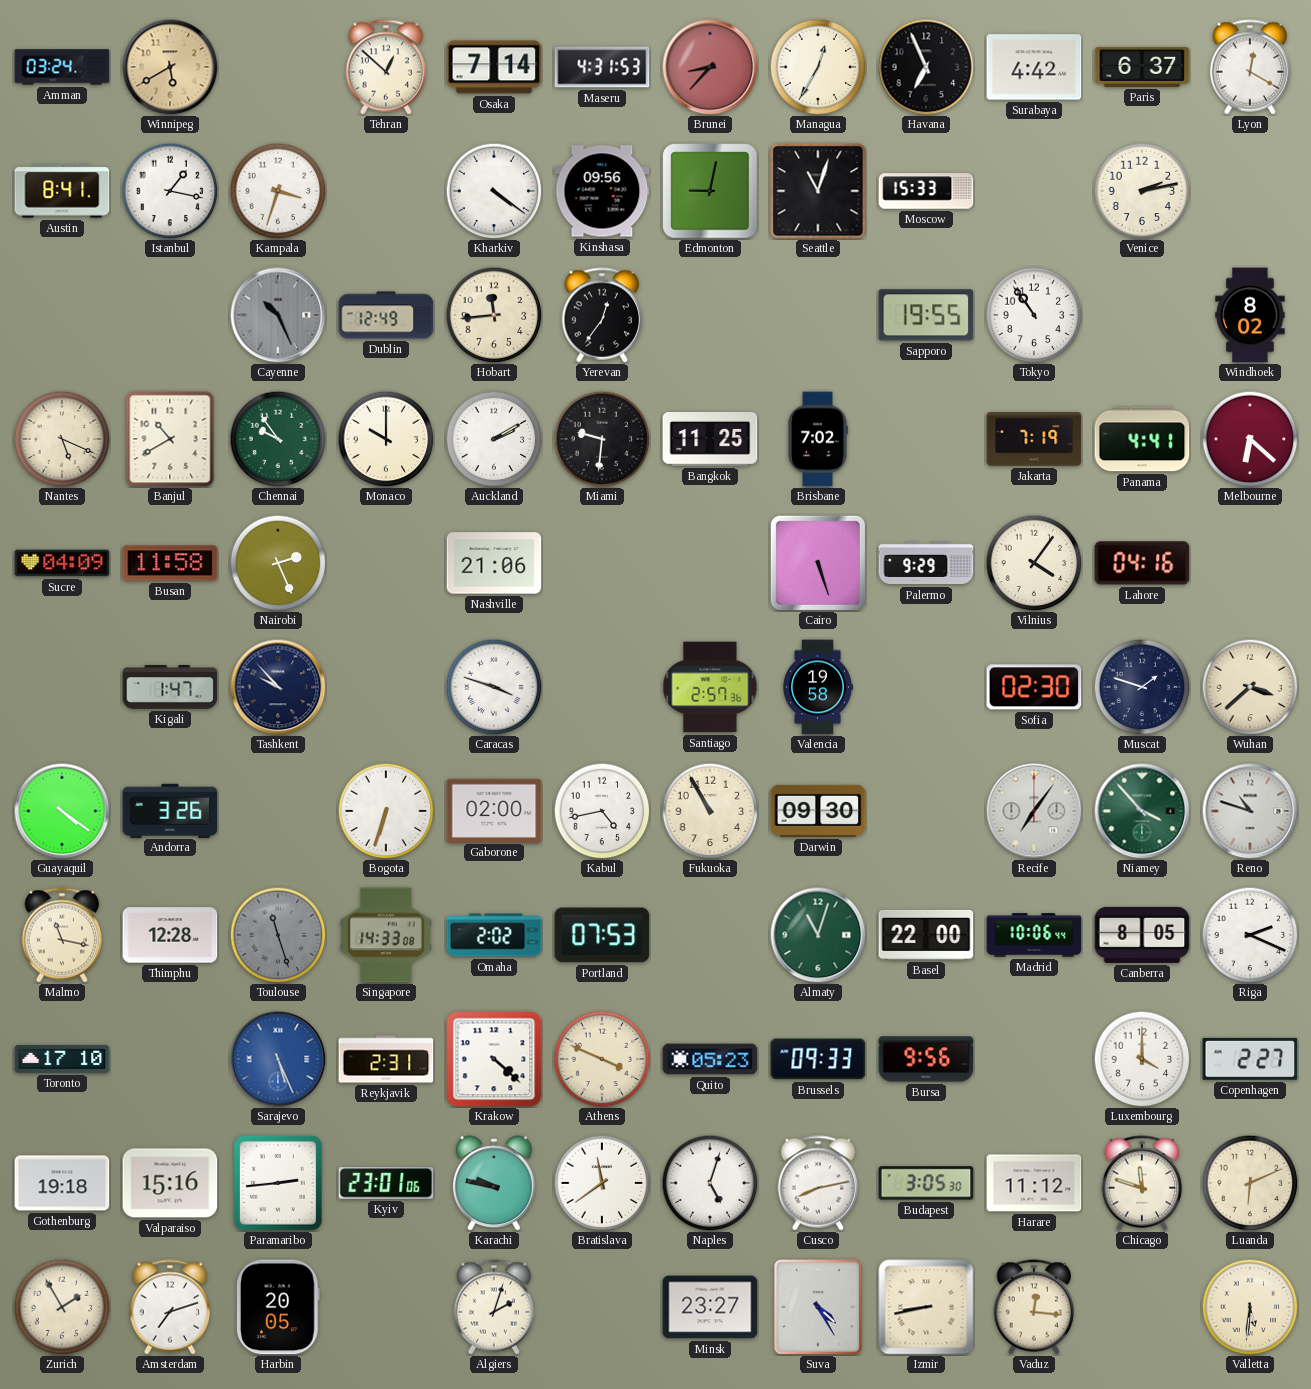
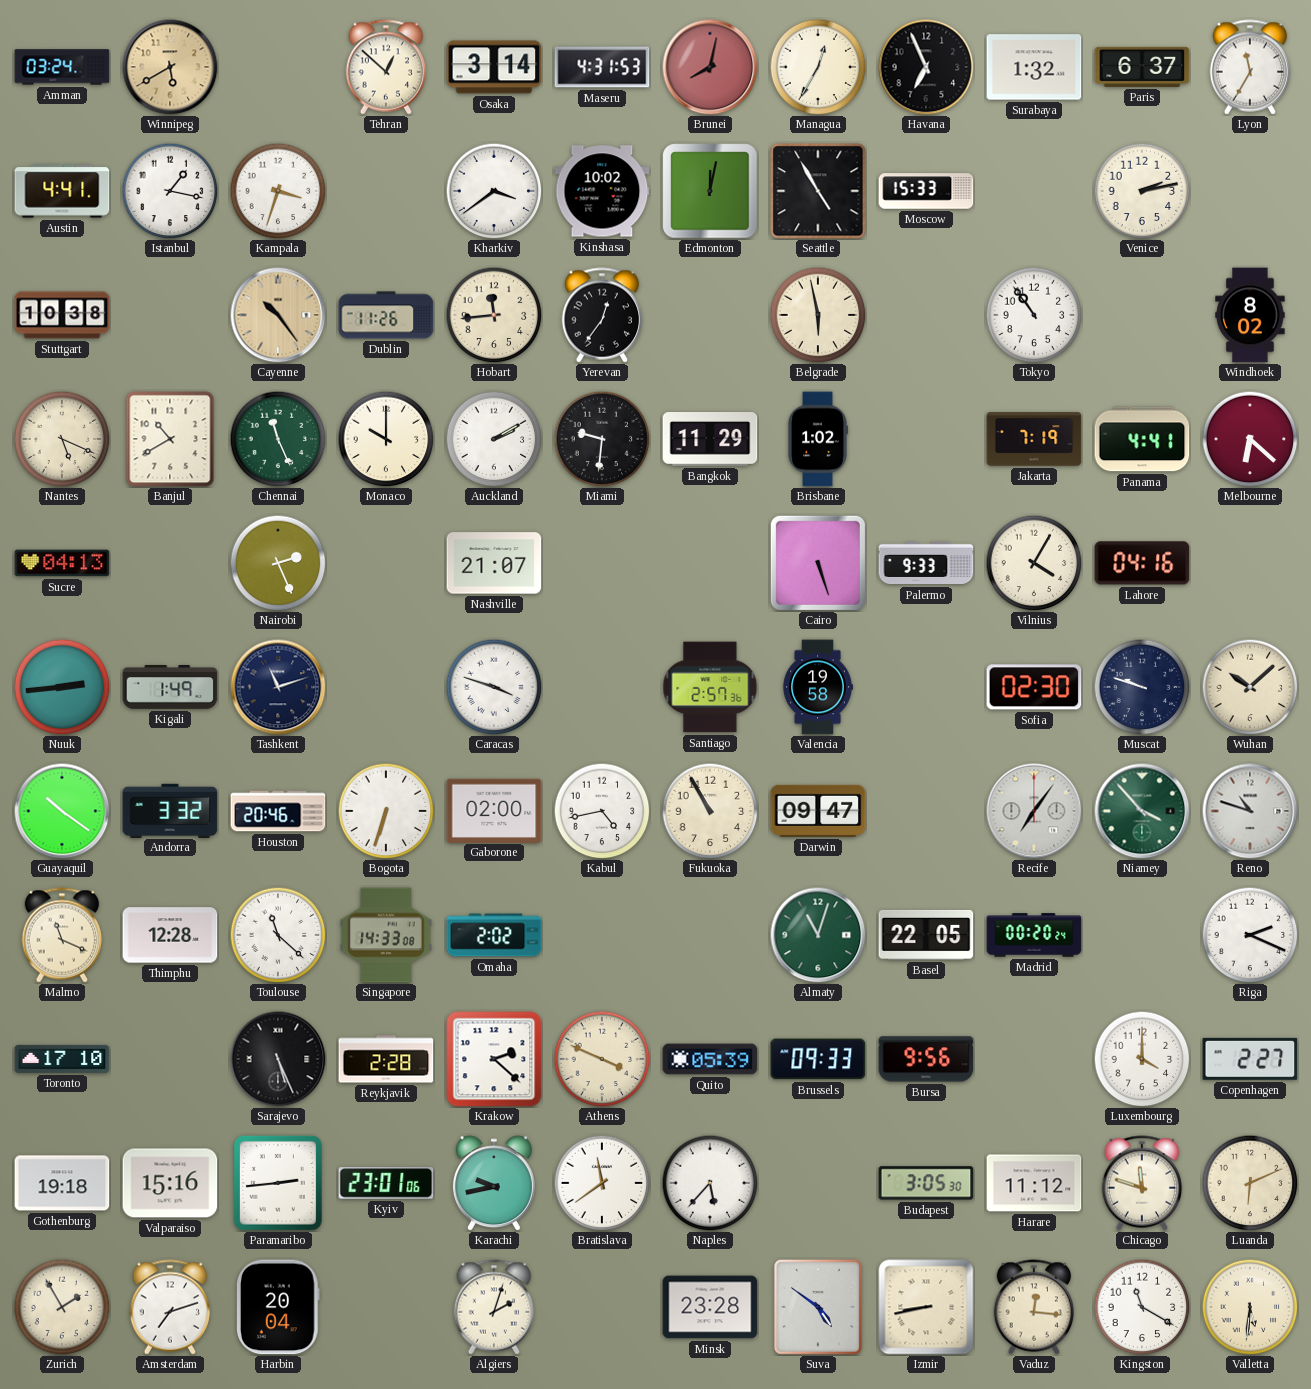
Osaka: 7:14 -> 3:14
Brunei: 8:37 -> 8:02
Surabaya: 4:42 -> 1:32
Lyon: 12:20 -> 11:35
Austin: 8:41 -> 4:41
Kharkiv: 4:21 -> 3:39
Kinshasa: 09:56 -> 10:02
Edmonton: 9:02 -> 12:02
Seattle: 11:03 -> 4:55
Stuttgart: none -> 10:38
Cayenne: 10:26 -> 10:24
Cayenne dial: grey -> champagne
Dublin: 12:49 -> 11:26
Belgrade: none -> 5:58
Sapporo: 19:55 -> none
Chennai: 9:54 -> 11:26
Bangkok: 11:25 -> 11:29
Brisbane: 7:02 -> 1:02
Sucre: 04:09 -> 04:13
Busan: 11:58 -> none
Nashville: 21:06 -> 21:07
Palermo: 9:29 -> 9:33
Vilnius: 4:06 -> 4:05
Nuuk: none -> 2:44
Kigali: 1:47 -> 1:49
Tashkent: 9:53 -> 11:12
Muscat: 1:48 -> 9:48
Wuhan: 3:38 -> 10:08
Guayaquil: 4:21 -> 10:21
Andorra: 3:26 -> 3:32
Houston: none -> 20:46
Darwin: 09:30 -> 09:47
Malmo: 11:17 -> 11:19
Toulouse: 11:27 -> 11:22
Toulouse dial: grey -> white
Portland: 07:53 -> none
Basel: 22:00 -> 22:05
Madrid: 10:06 -> 00:20
Canberra: 8:05 -> none
Sarajevo dial: blue -> black
Reykjavik: 2:31 -> 2:28
Krakow: 4:22 -> 2:22
Quito: 05:23 -> 05:39
Karachi: 9:47 -> 9:43
Naples: 5:03 -> 5:37
Cusco: 8:13 -> none
Harbin: 20:05 -> 20:04
Minsk: 23:27 -> 23:28
Suva: 4:25 -> 4:51
Kingston: none -> 11:20
